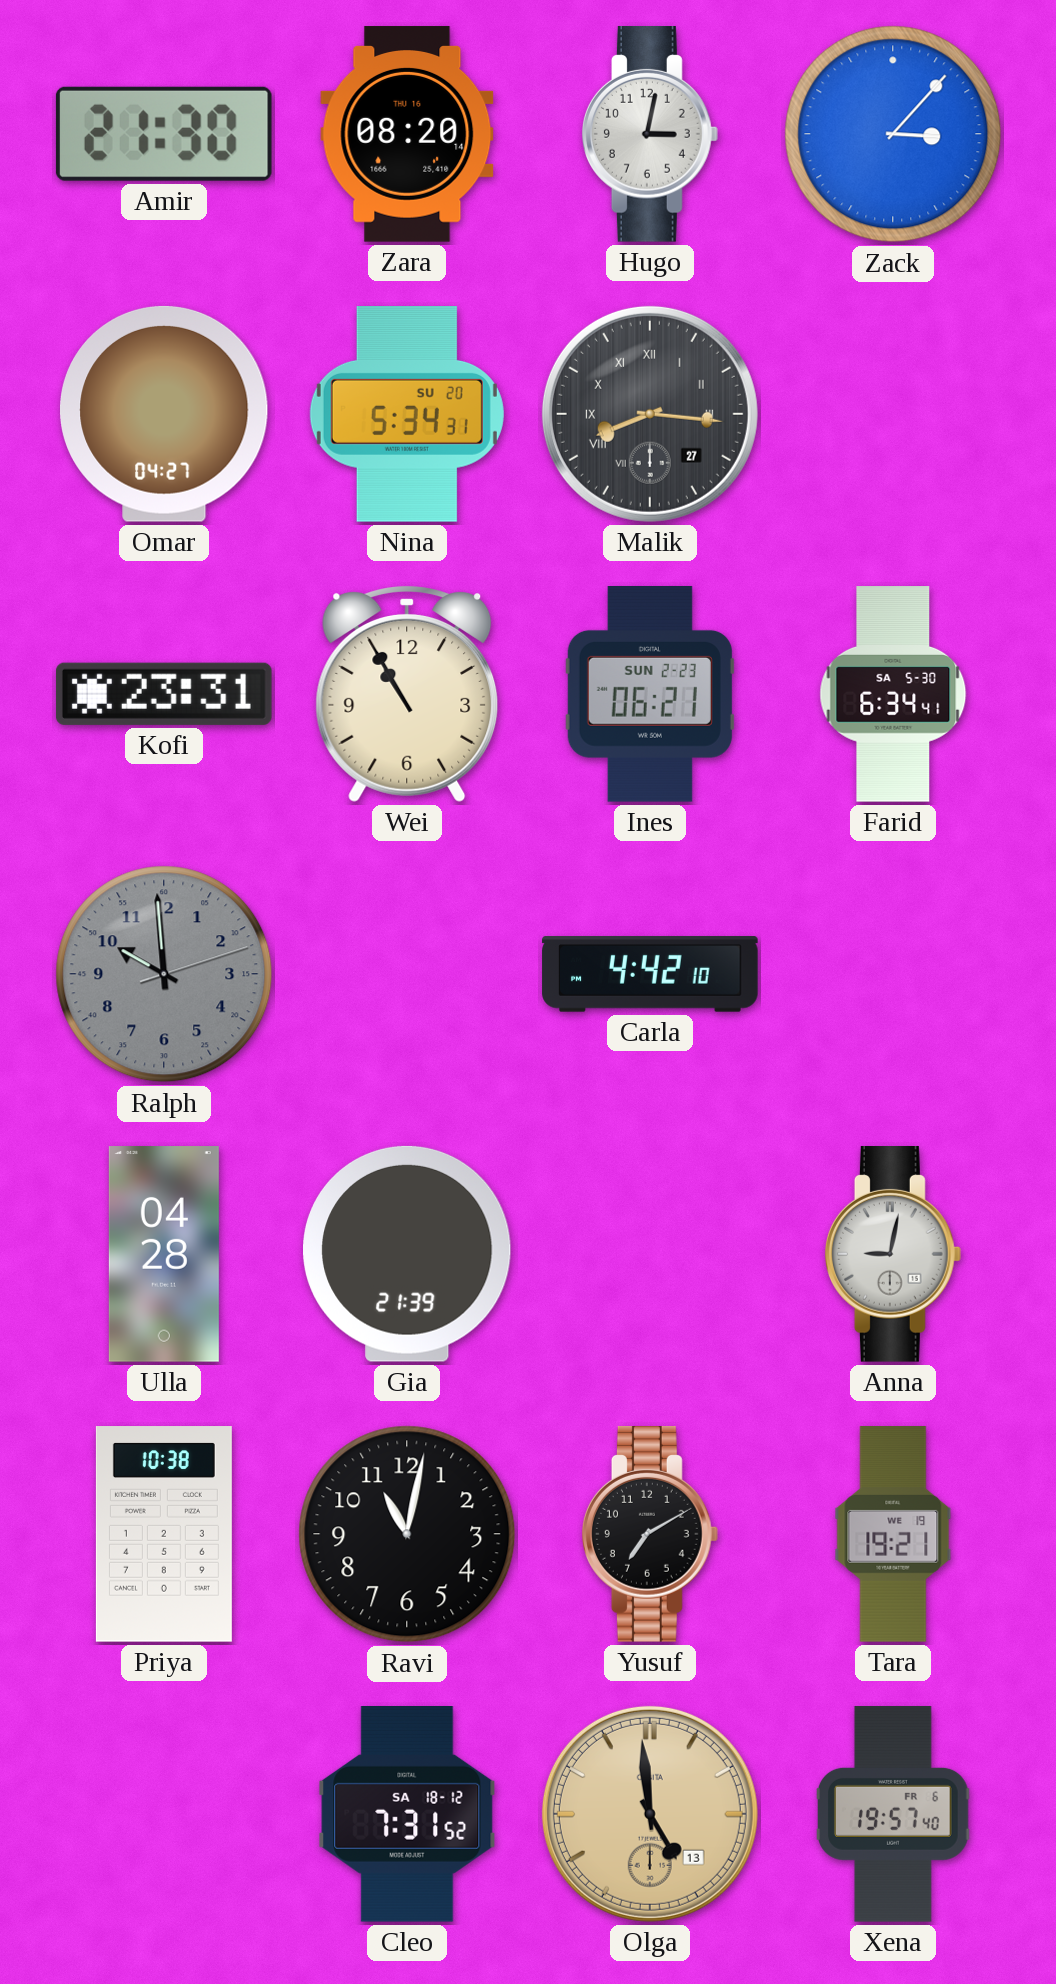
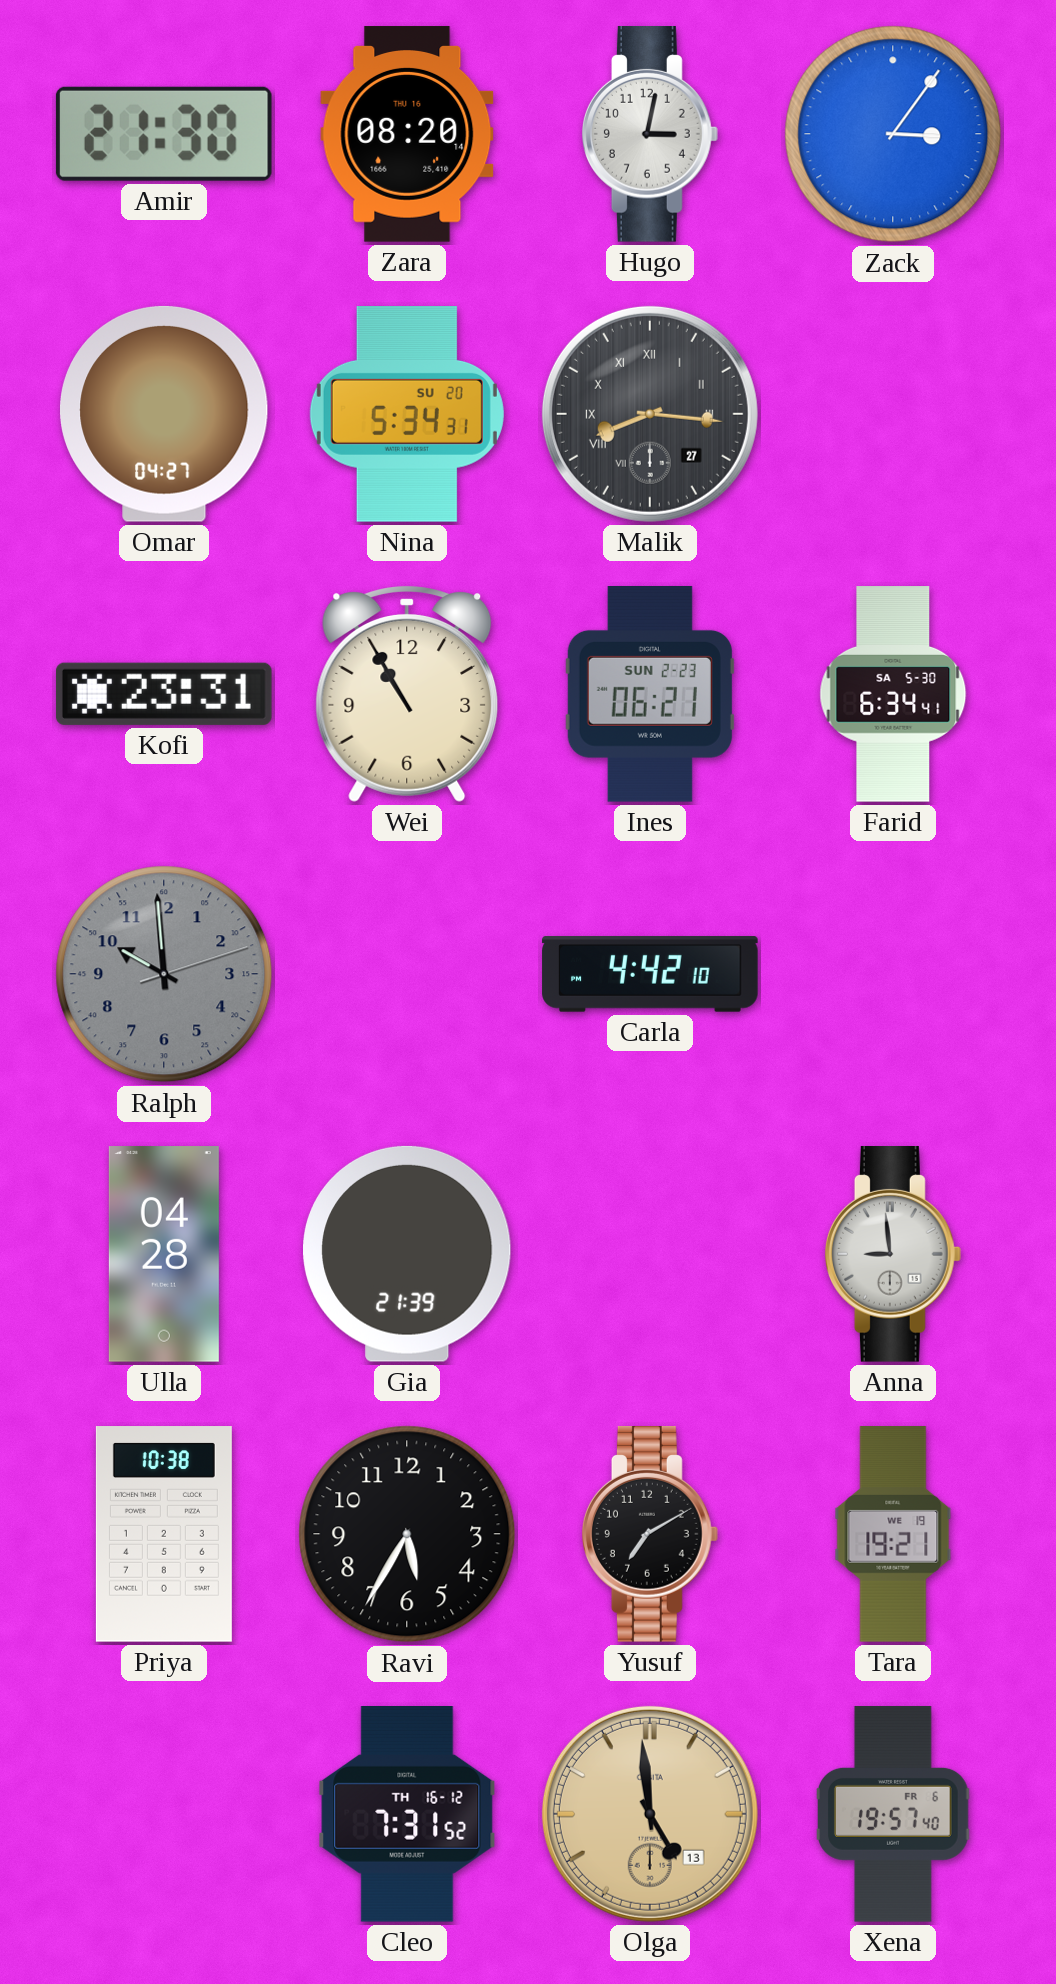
Zack: 3:07 -> 3:06
Anna: 9:02 -> 8:59
Ravi: 11:02 -> 5:35
Cleo date: SA 18-12 -> TH 16-12
